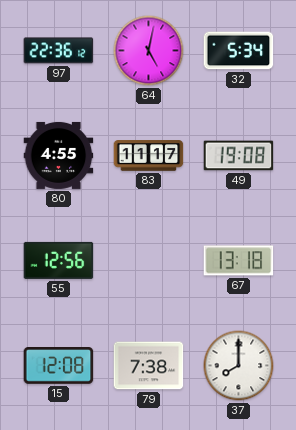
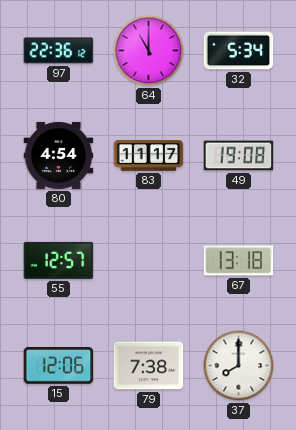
64: 5:02 -> 11:00
80: 4:55 -> 4:54
55: 12:56 -> 12:57
15: 12:08 -> 12:06
